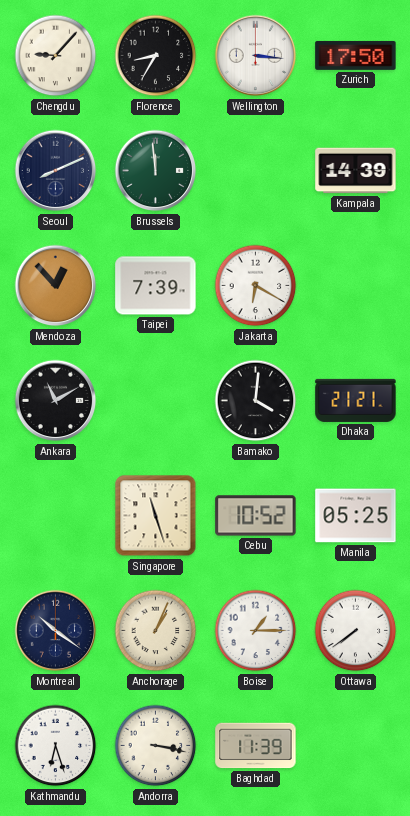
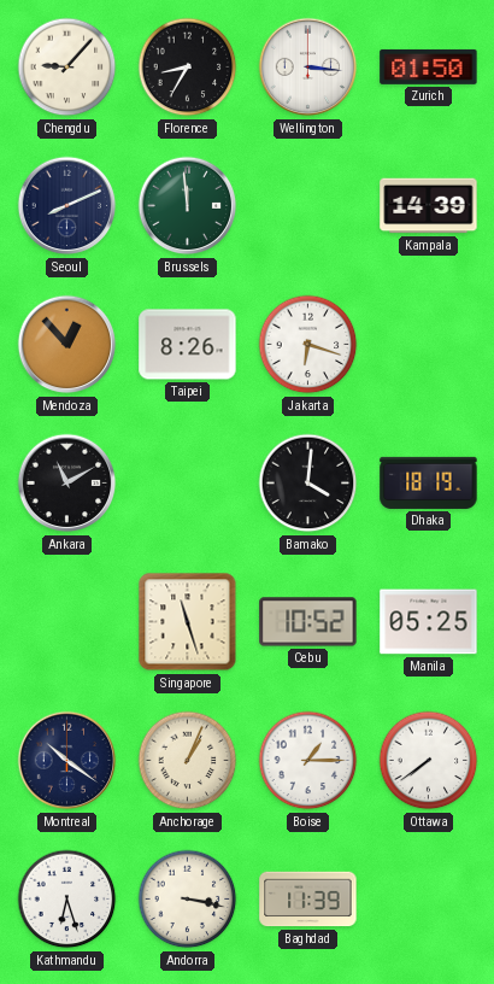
Zurich: 17:50 -> 01:50
Taipei: 7:39 -> 8:26
Jakarta: 6:20 -> 6:18
Dhaka: 21:21 -> 18:19
